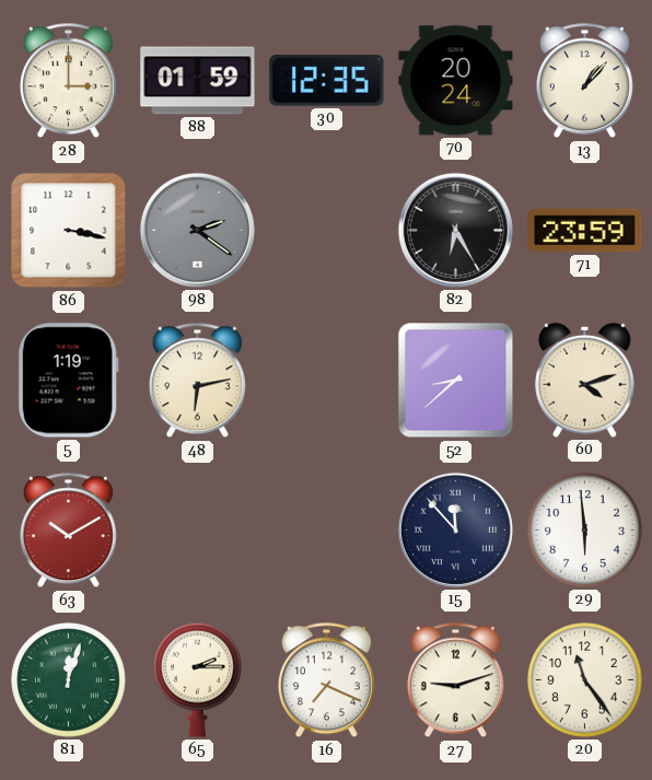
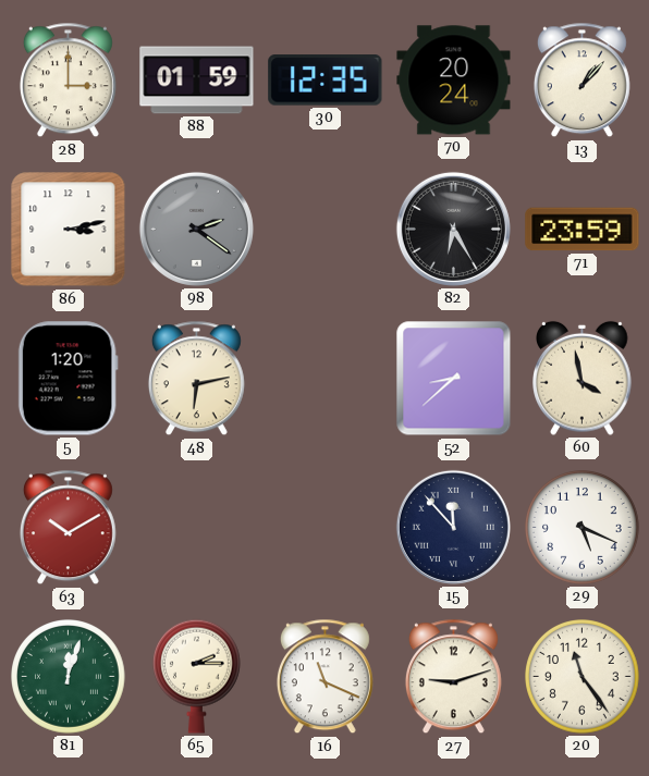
86: 3:17 -> 3:13
5: 1:19 -> 1:20
60: 4:12 -> 3:58
29: 5:59 -> 5:19
16: 7:19 -> 11:19
